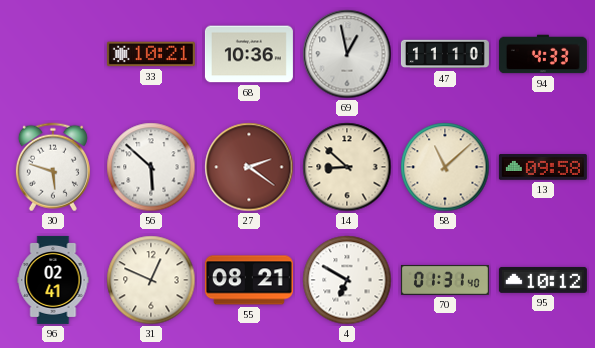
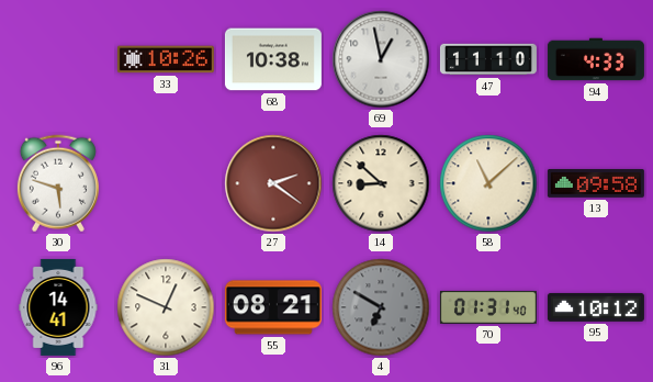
33: 10:21 -> 10:26
68: 10:36 -> 10:38
56: 5:52 -> none
96: 02:41 -> 14:41
4 dial: white -> grey
